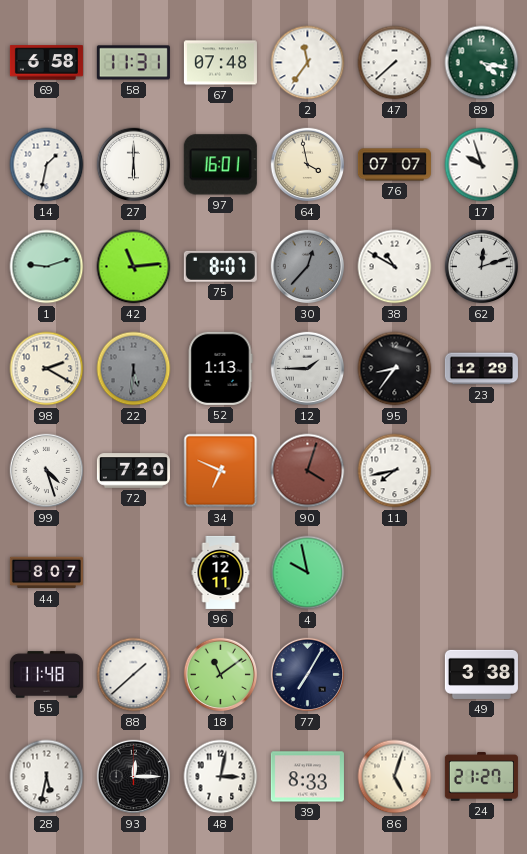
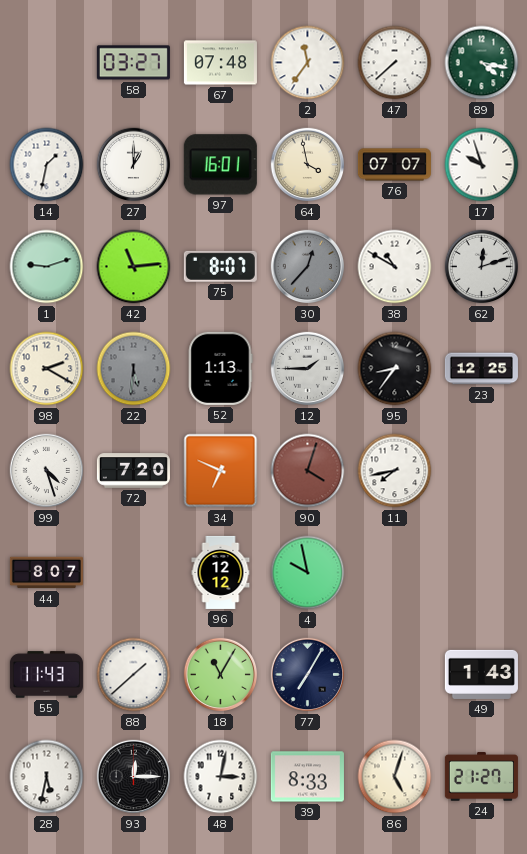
69: 6:58 -> none
58: 11:31 -> 03:27
27: 6:00 -> 1:00
23: 12:29 -> 12:25
96: 12:11 -> 12:12
55: 11:48 -> 11:43
18: 11:09 -> 11:05
49: 3:38 -> 1:43
